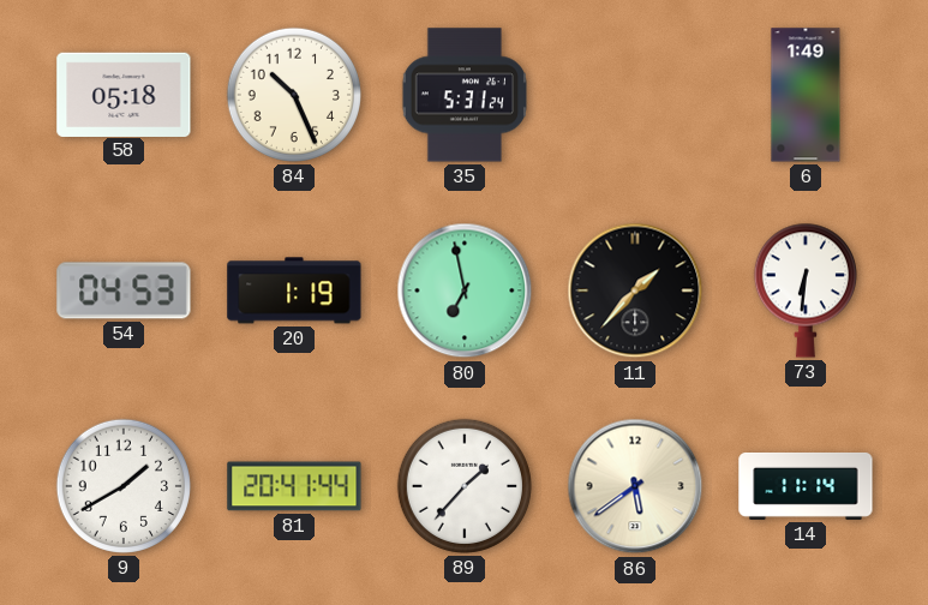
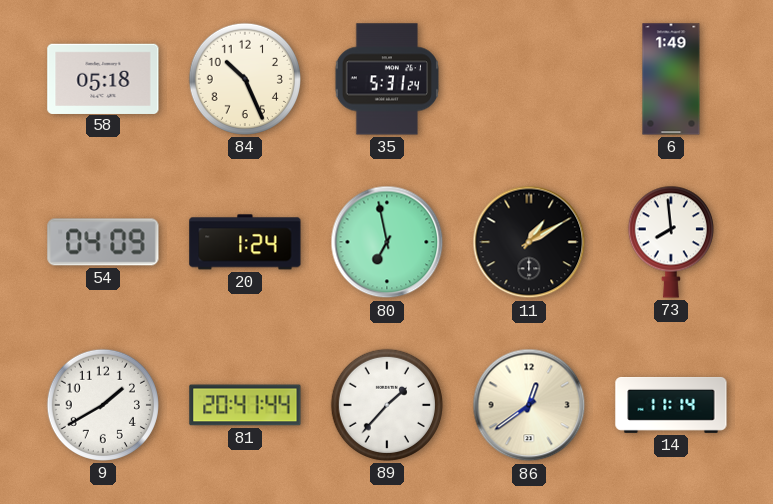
54: 04:53 -> 04:09
20: 1:19 -> 1:24
11: 1:37 -> 1:10
73: 6:31 -> 7:59
86: 5:39 -> 12:39
